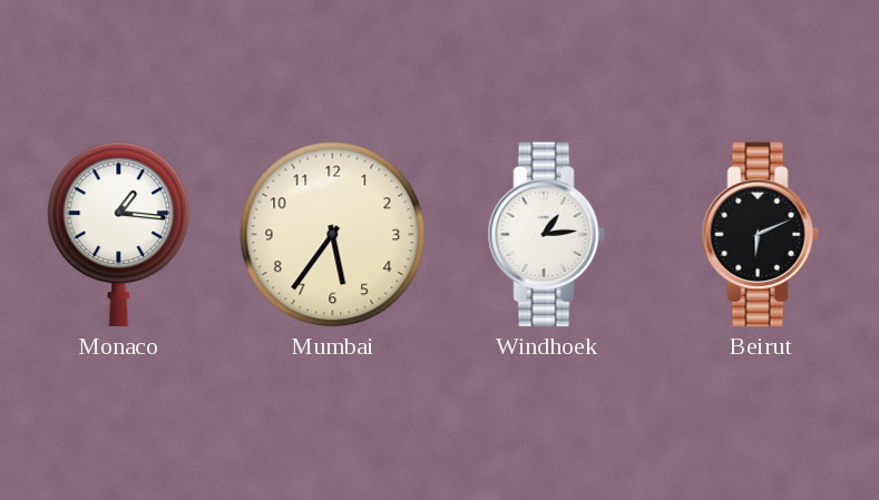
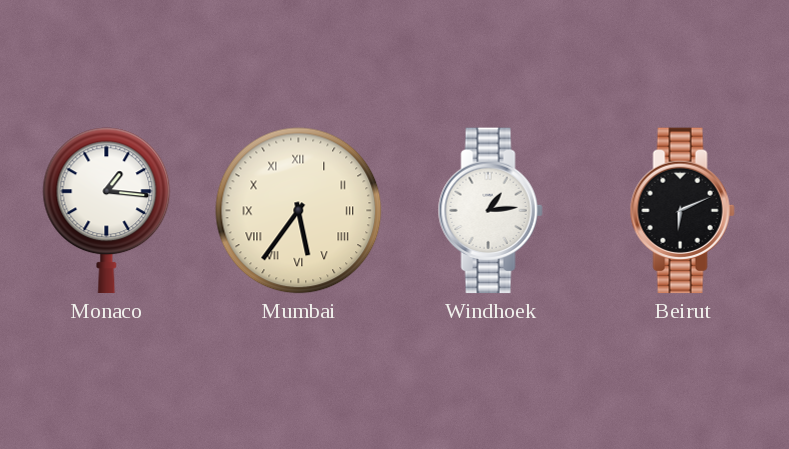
Mumbai numerals: Arabic -> Roman
